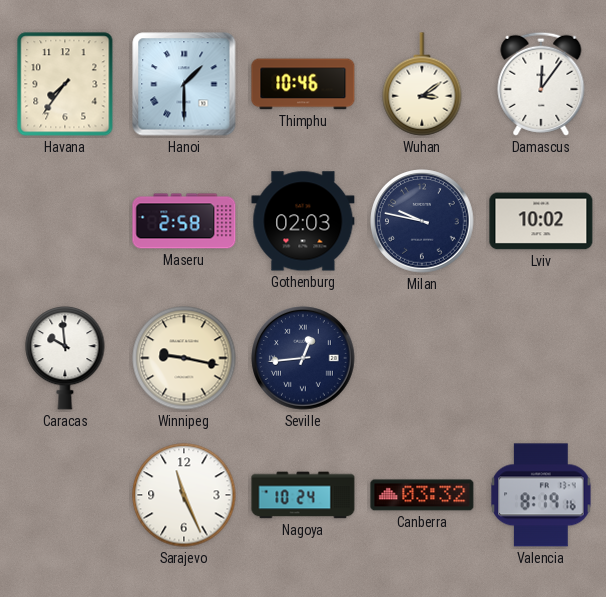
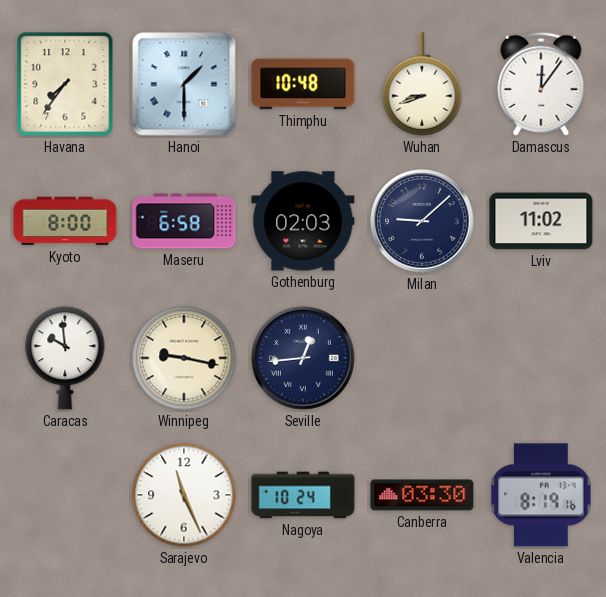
Thimphu: 10:46 -> 10:48
Wuhan: 3:09 -> 8:42
Kyoto: none -> 8:00
Maseru: 2:58 -> 6:58
Milan: 9:47 -> 9:08
Lviv: 10:02 -> 11:02
Canberra: 03:32 -> 03:30
